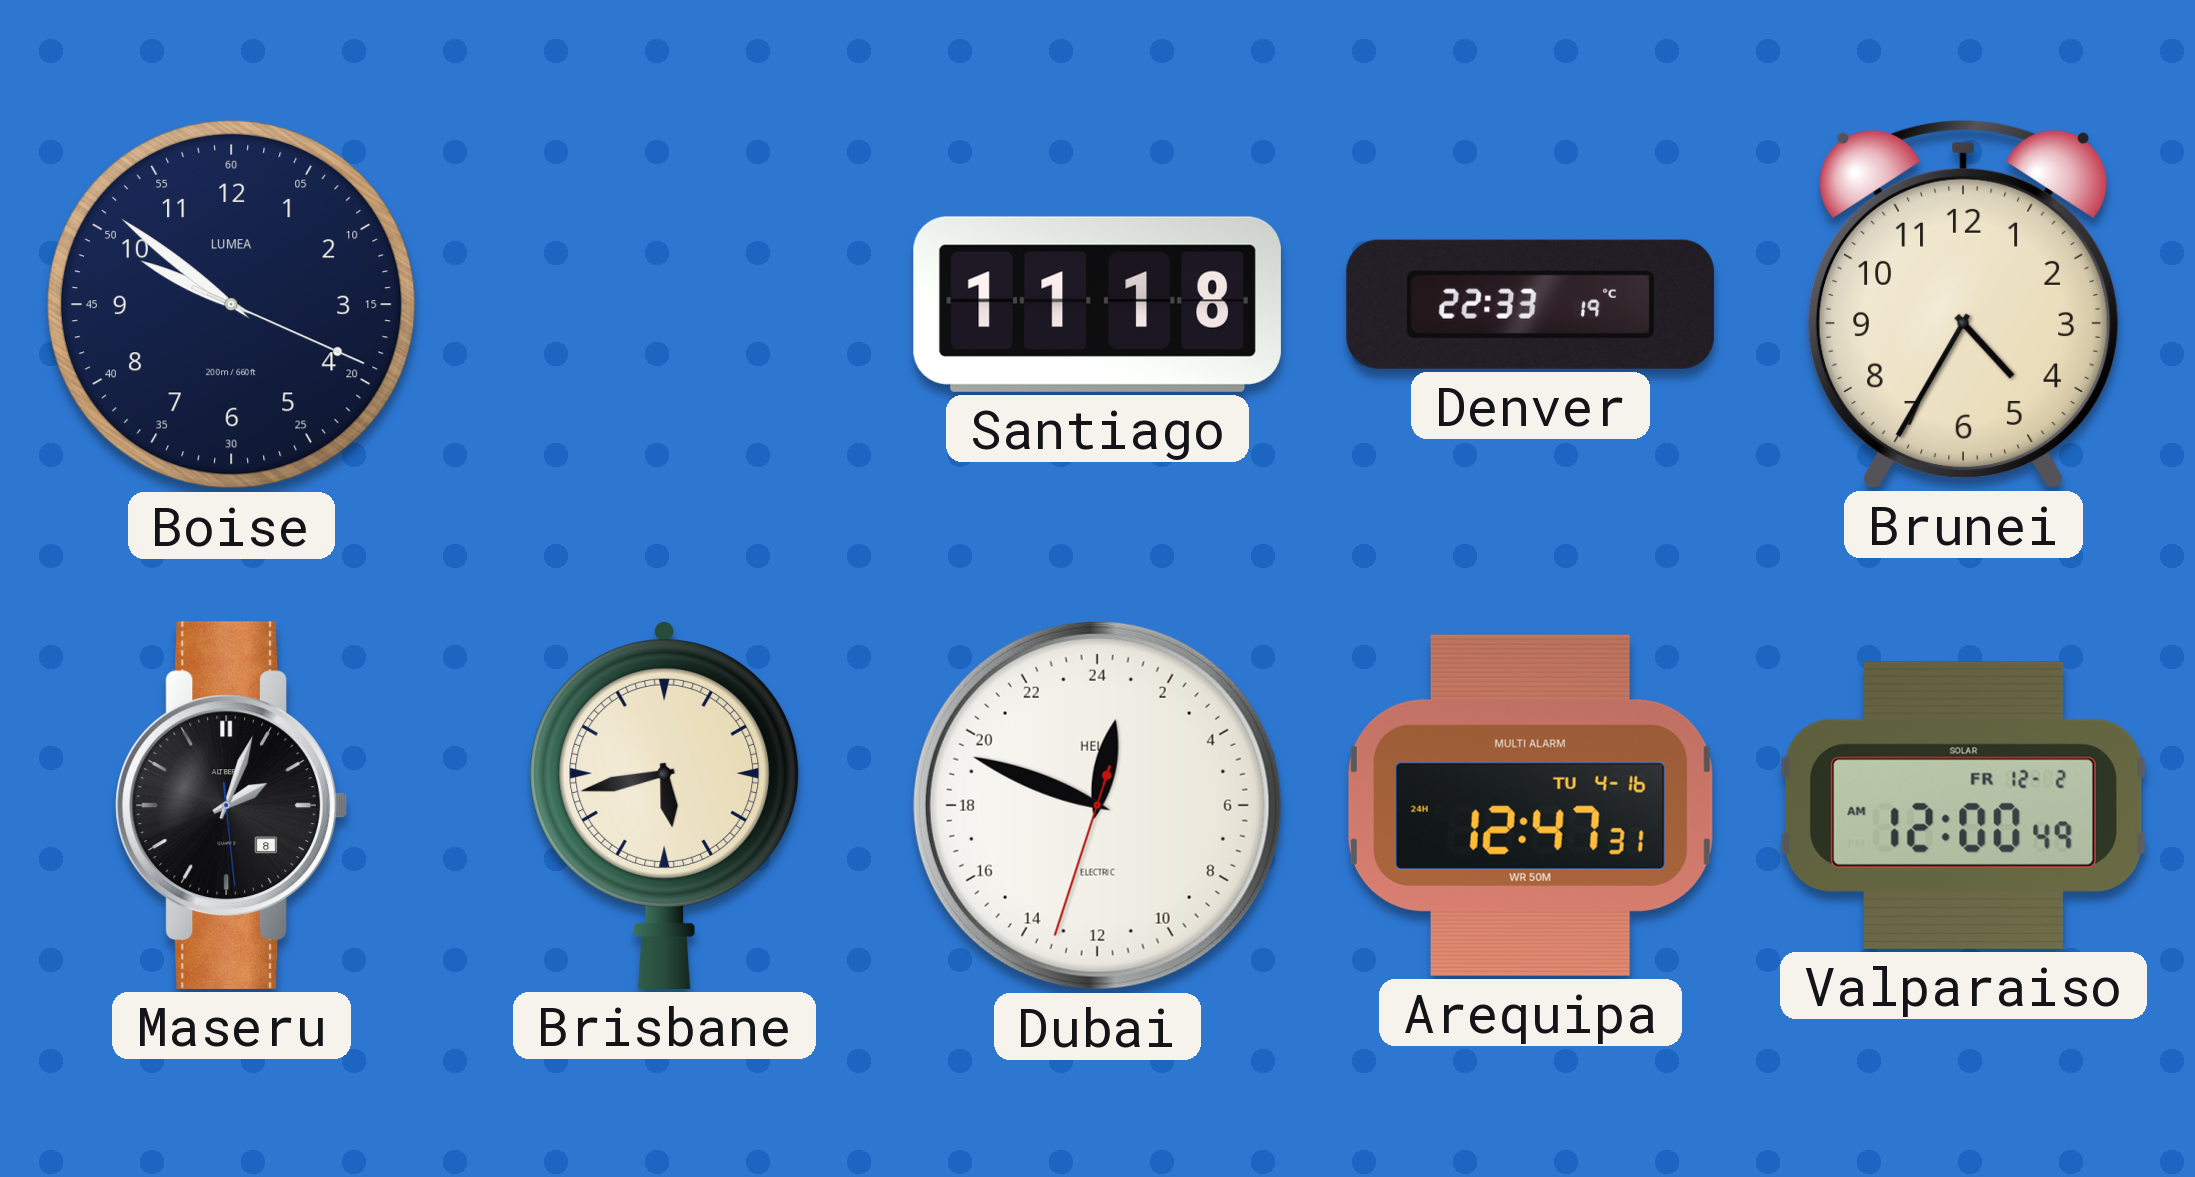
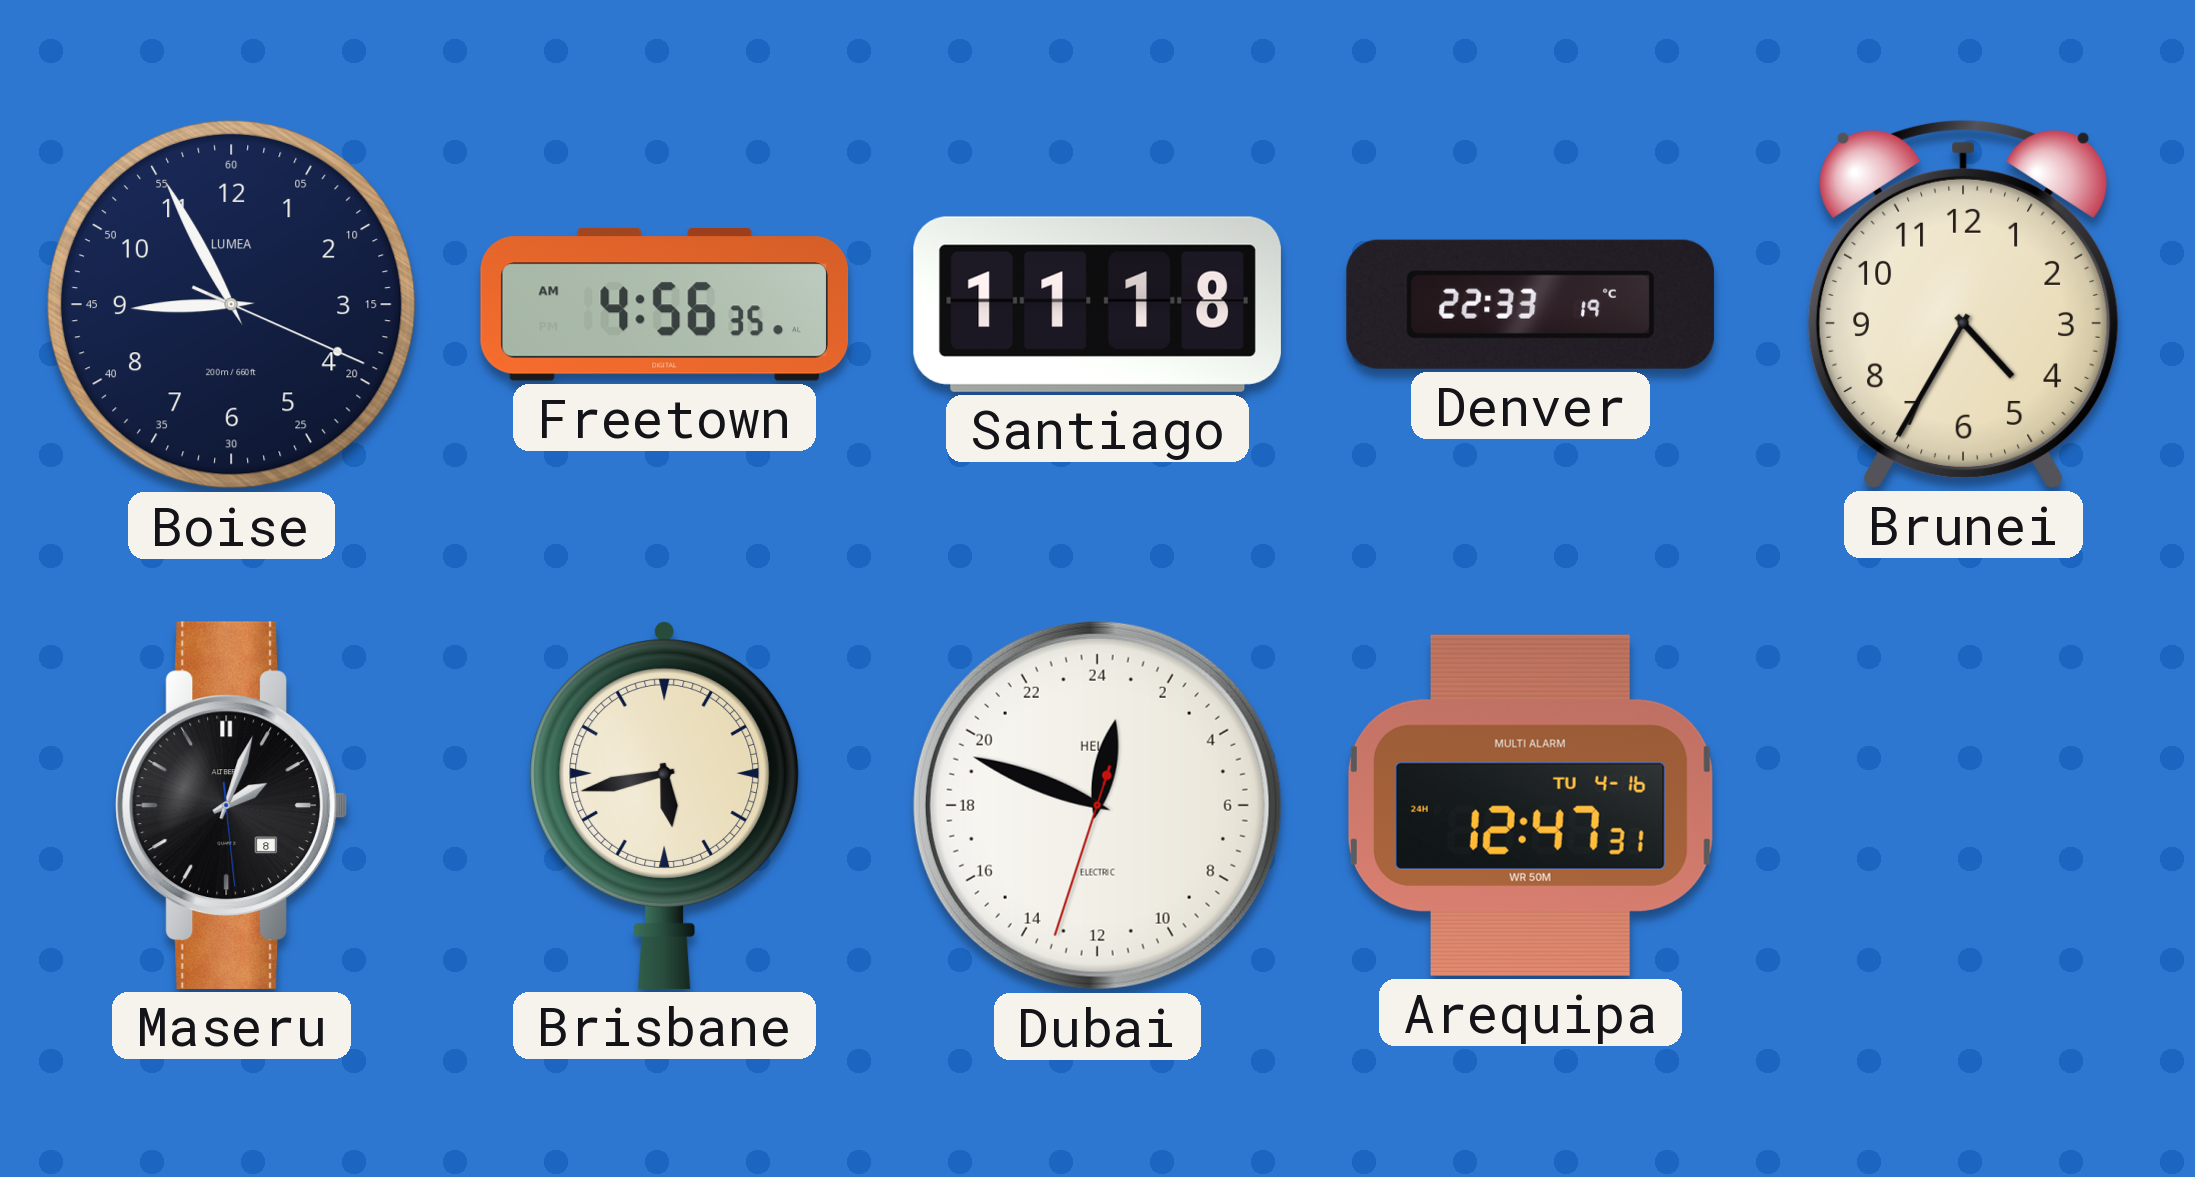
Boise: 9:51 -> 8:55
Freetown: none -> 4:56
Valparaiso: 12:00 -> none
